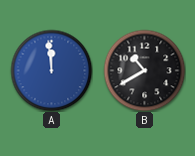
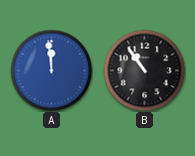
B: 10:40 -> 10:54
